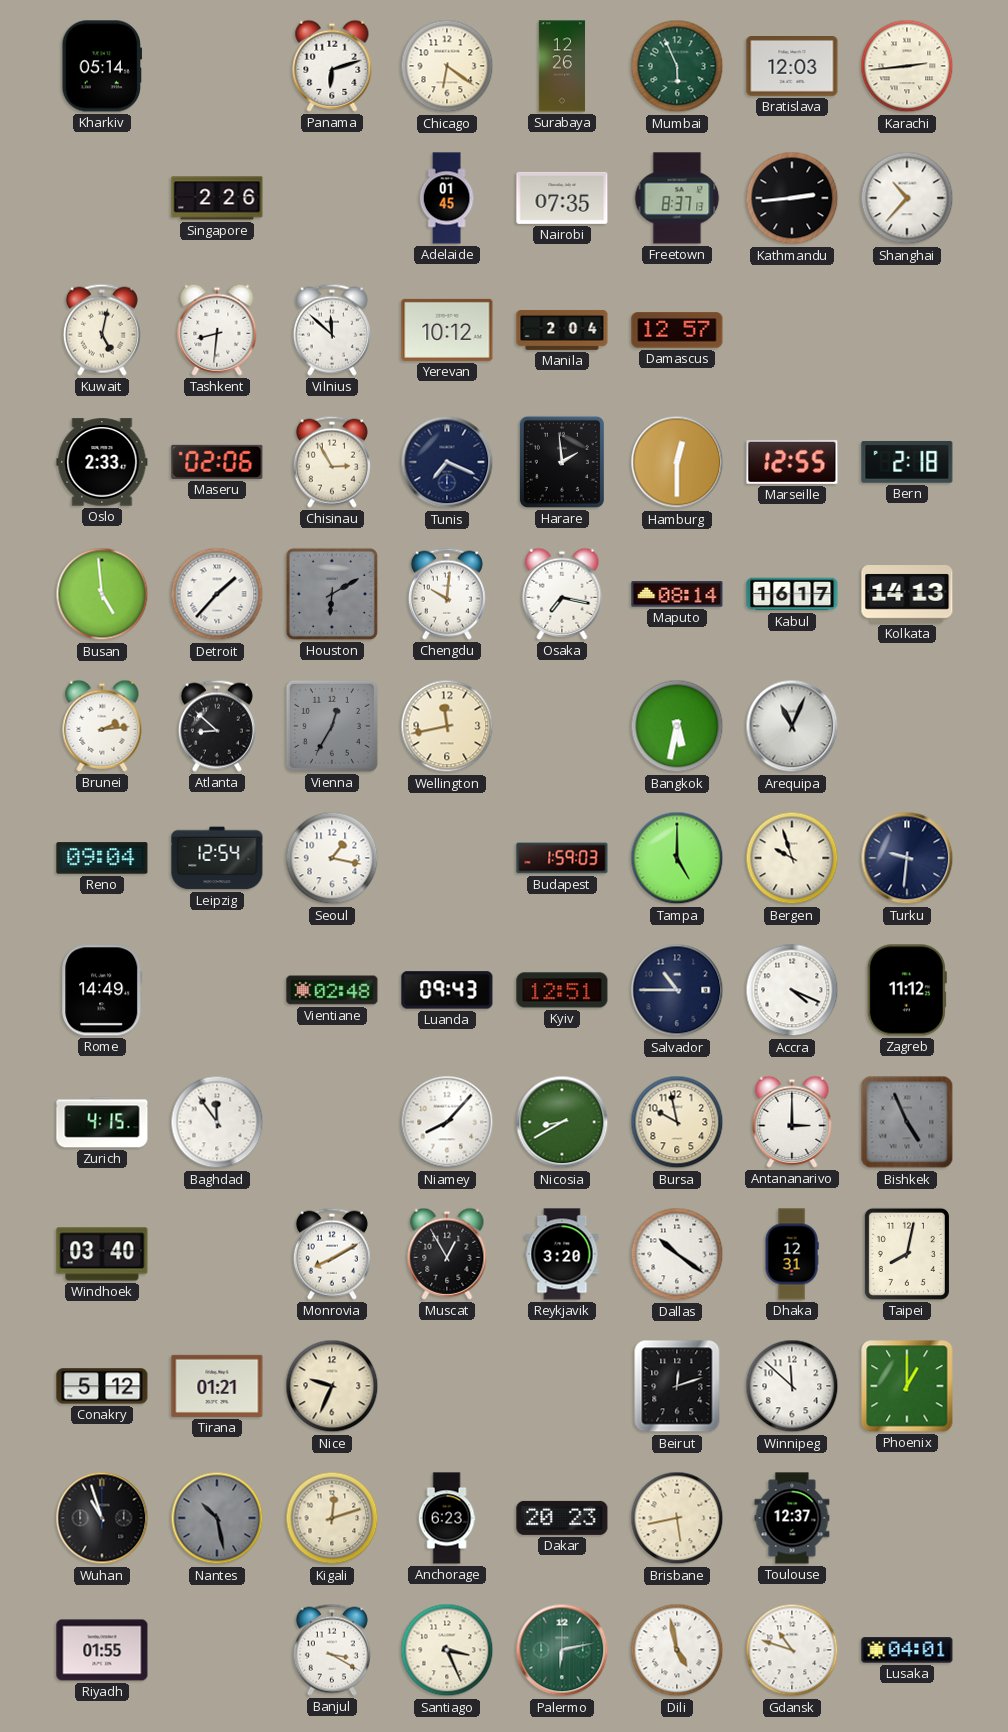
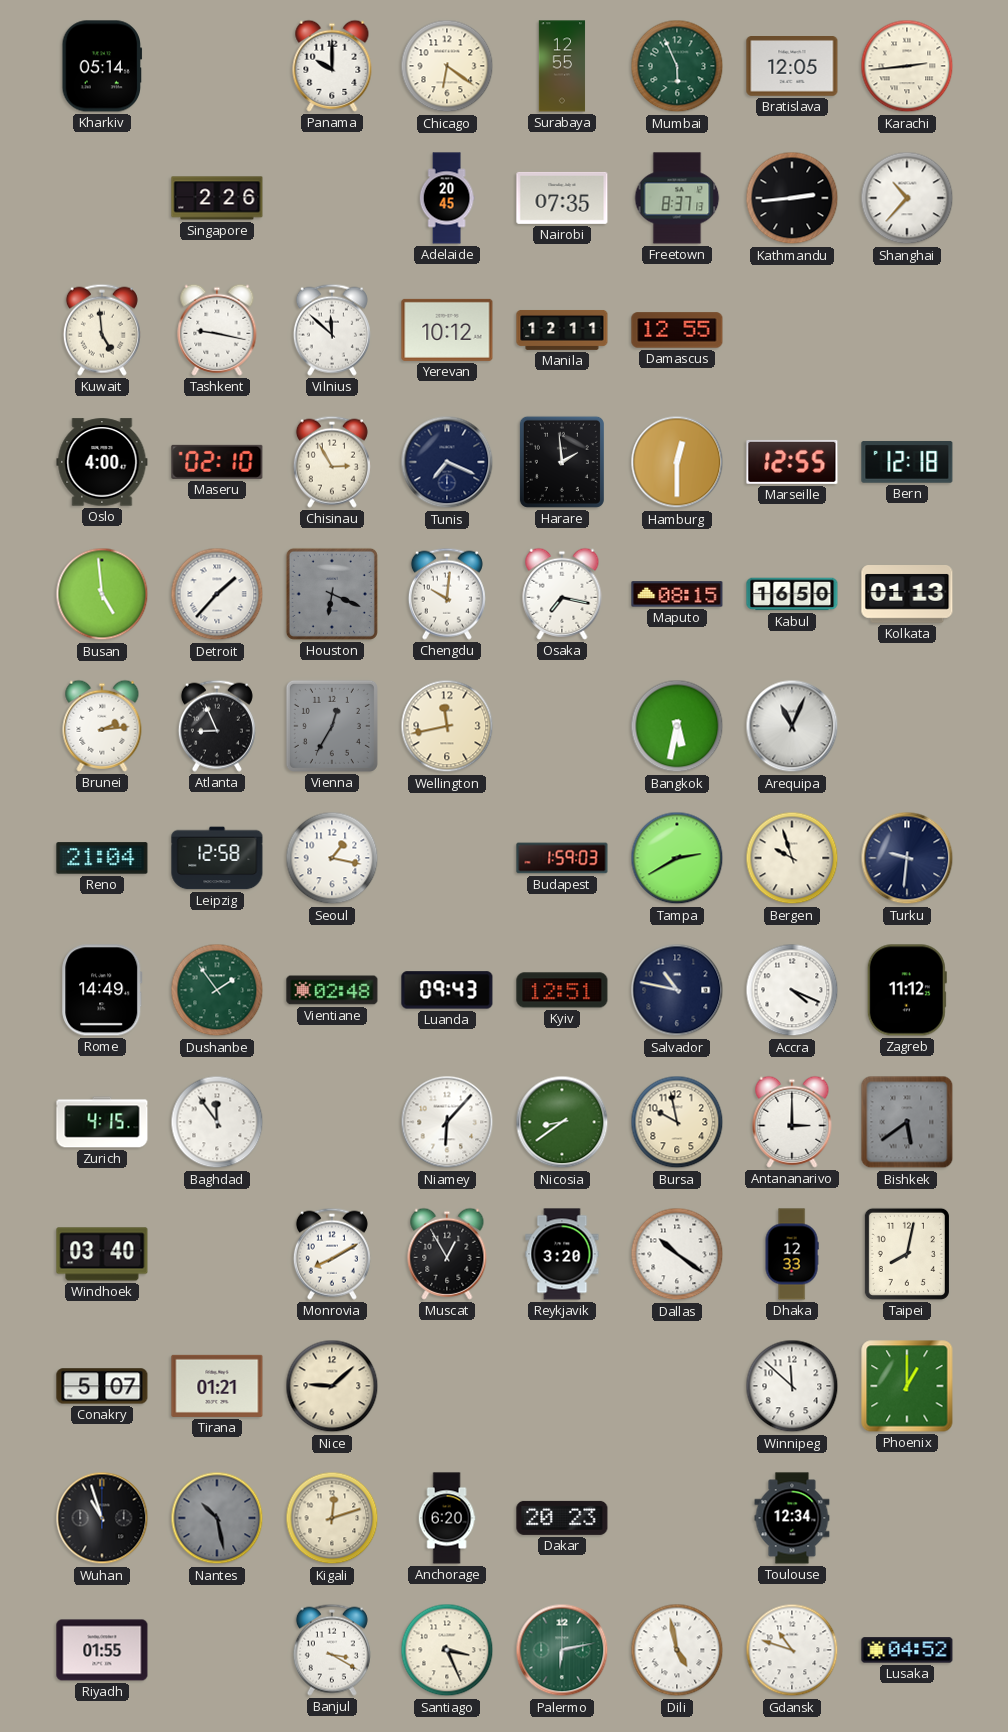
Panama: 6:12 -> 10:00
Surabaya: 12:26 -> 12:55
Bratislava: 12:03 -> 12:05
Adelaide: 01:45 -> 20:45
Kuwait: 5:02 -> 4:59
Tashkent: 8:31 -> 9:17
Manila: 2:04 -> 12:11
Damascus: 12:57 -> 12:55
Oslo: 2:33 -> 4:00
Maseru: 02:06 -> 02:10
Bern: 2:18 -> 12:18
Houston: 6:10 -> 6:19
Maputo: 08:14 -> 08:15
Kabul: 16:17 -> 16:50
Kolkata: 14:13 -> 01:13
Atlanta: 8:52 -> 8:56
Reno: 09:04 -> 21:04
Leipzig: 12:54 -> 12:58
Tampa: 5:00 -> 2:40
Dushanbe: none -> 1:54
Salvador: 10:45 -> 10:47
Niamey: 8:07 -> 6:07
Nicosia: 8:40 -> 8:39
Bishkek: 4:56 -> 5:39
Dhaka: 12:31 -> 12:33
Conakry: 5:12 -> 5:07
Nice: 9:34 -> 9:08
Beirut: 12:12 -> none
Anchorage: 6:23 -> 6:20
Brisbane: 5:43 -> none
Toulouse: 12:37 -> 12:34
Lusaka: 04:01 -> 04:52
